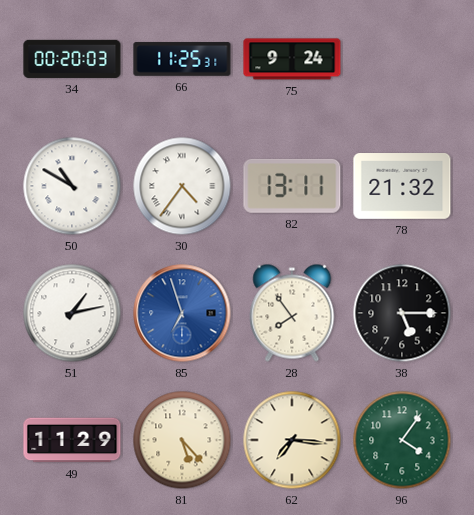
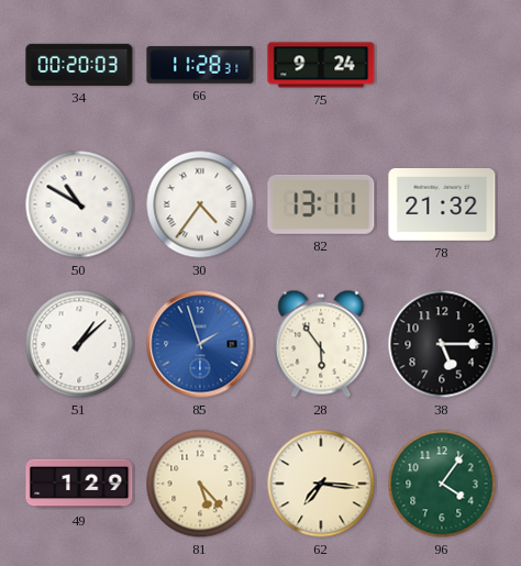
66: 11:25 -> 11:28
51: 1:13 -> 1:08
85: 6:57 -> 1:57
28: 7:54 -> 5:54
49: 11:29 -> 1:29
